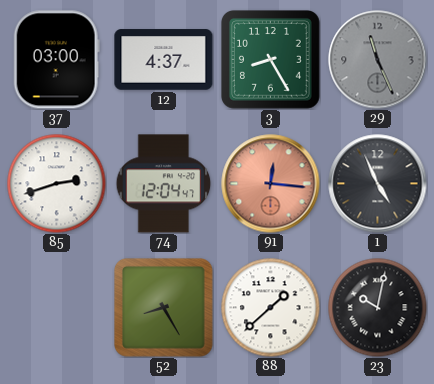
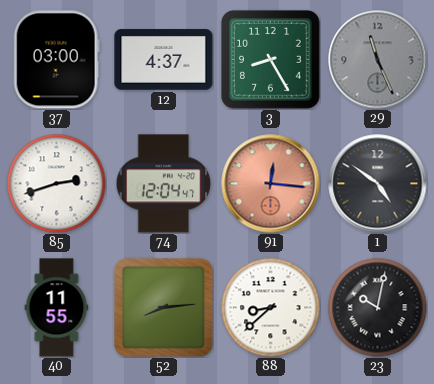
1: 4:56 -> 4:51
40: none -> 11:55
52: 8:25 -> 8:14
88: 1:38 -> 8:38
